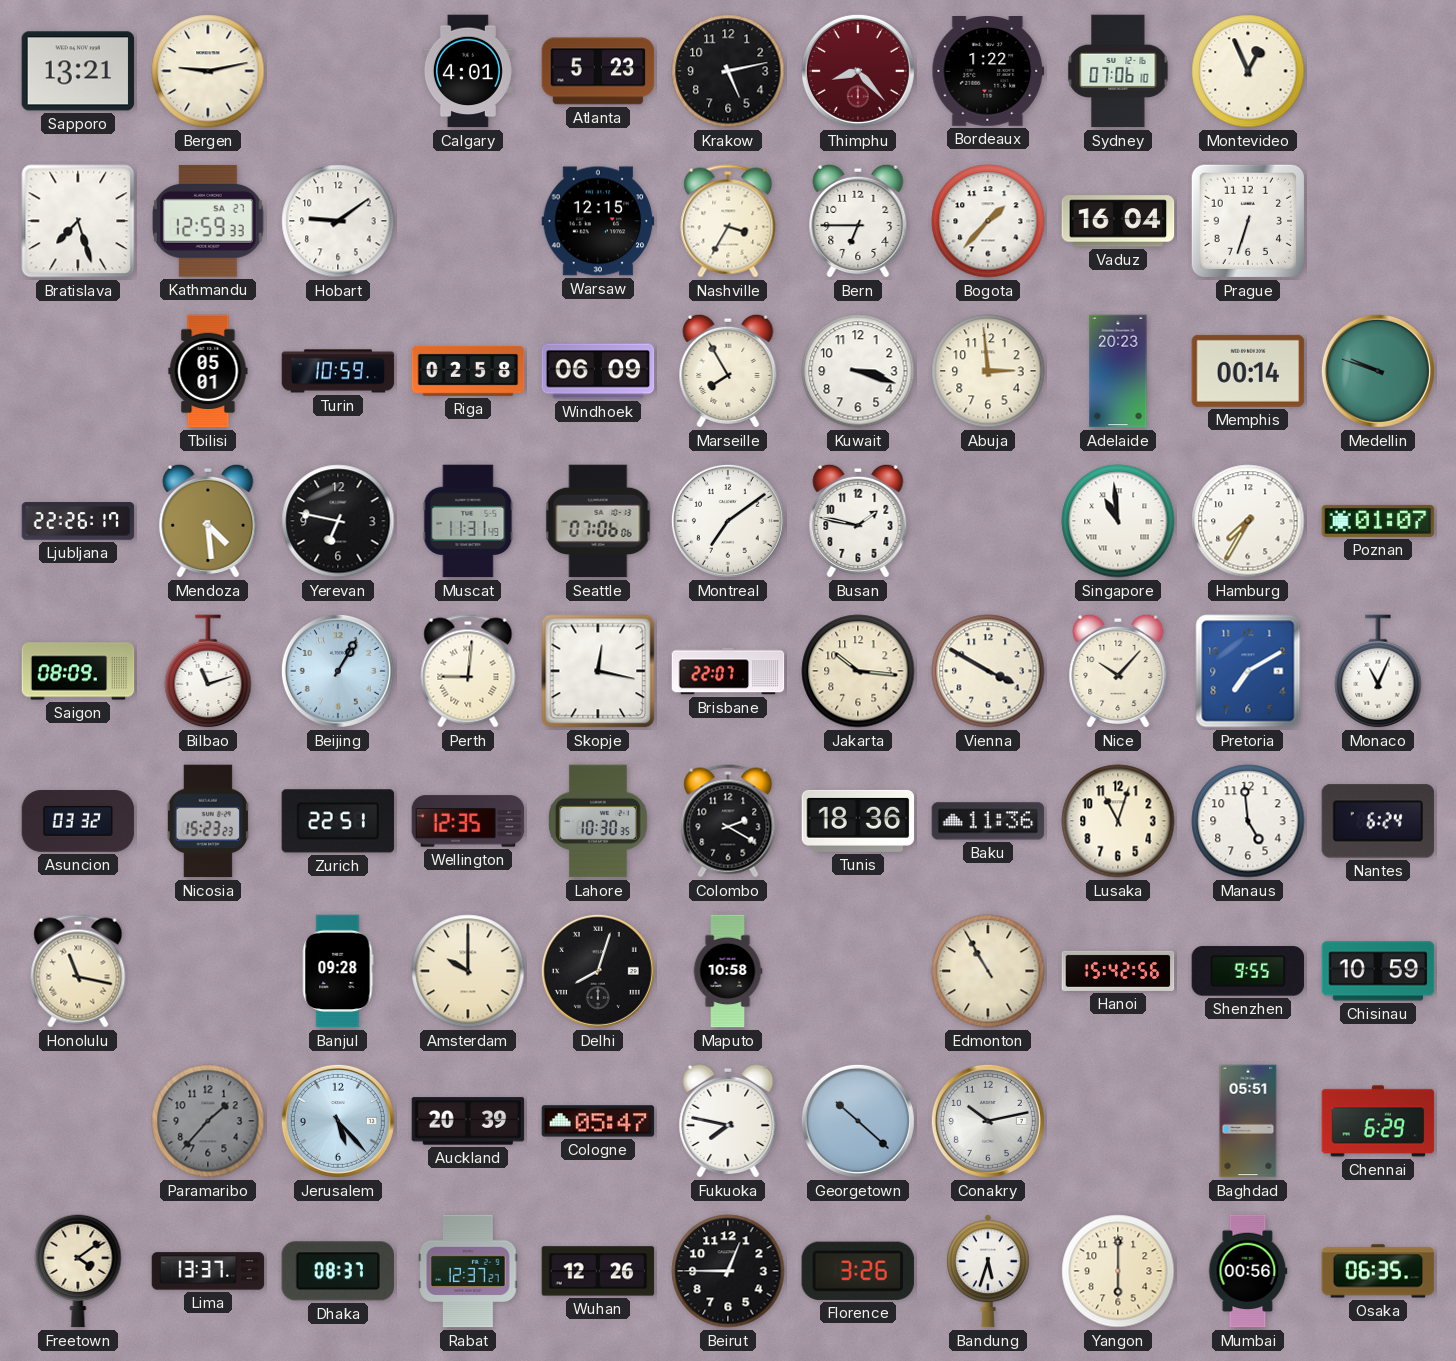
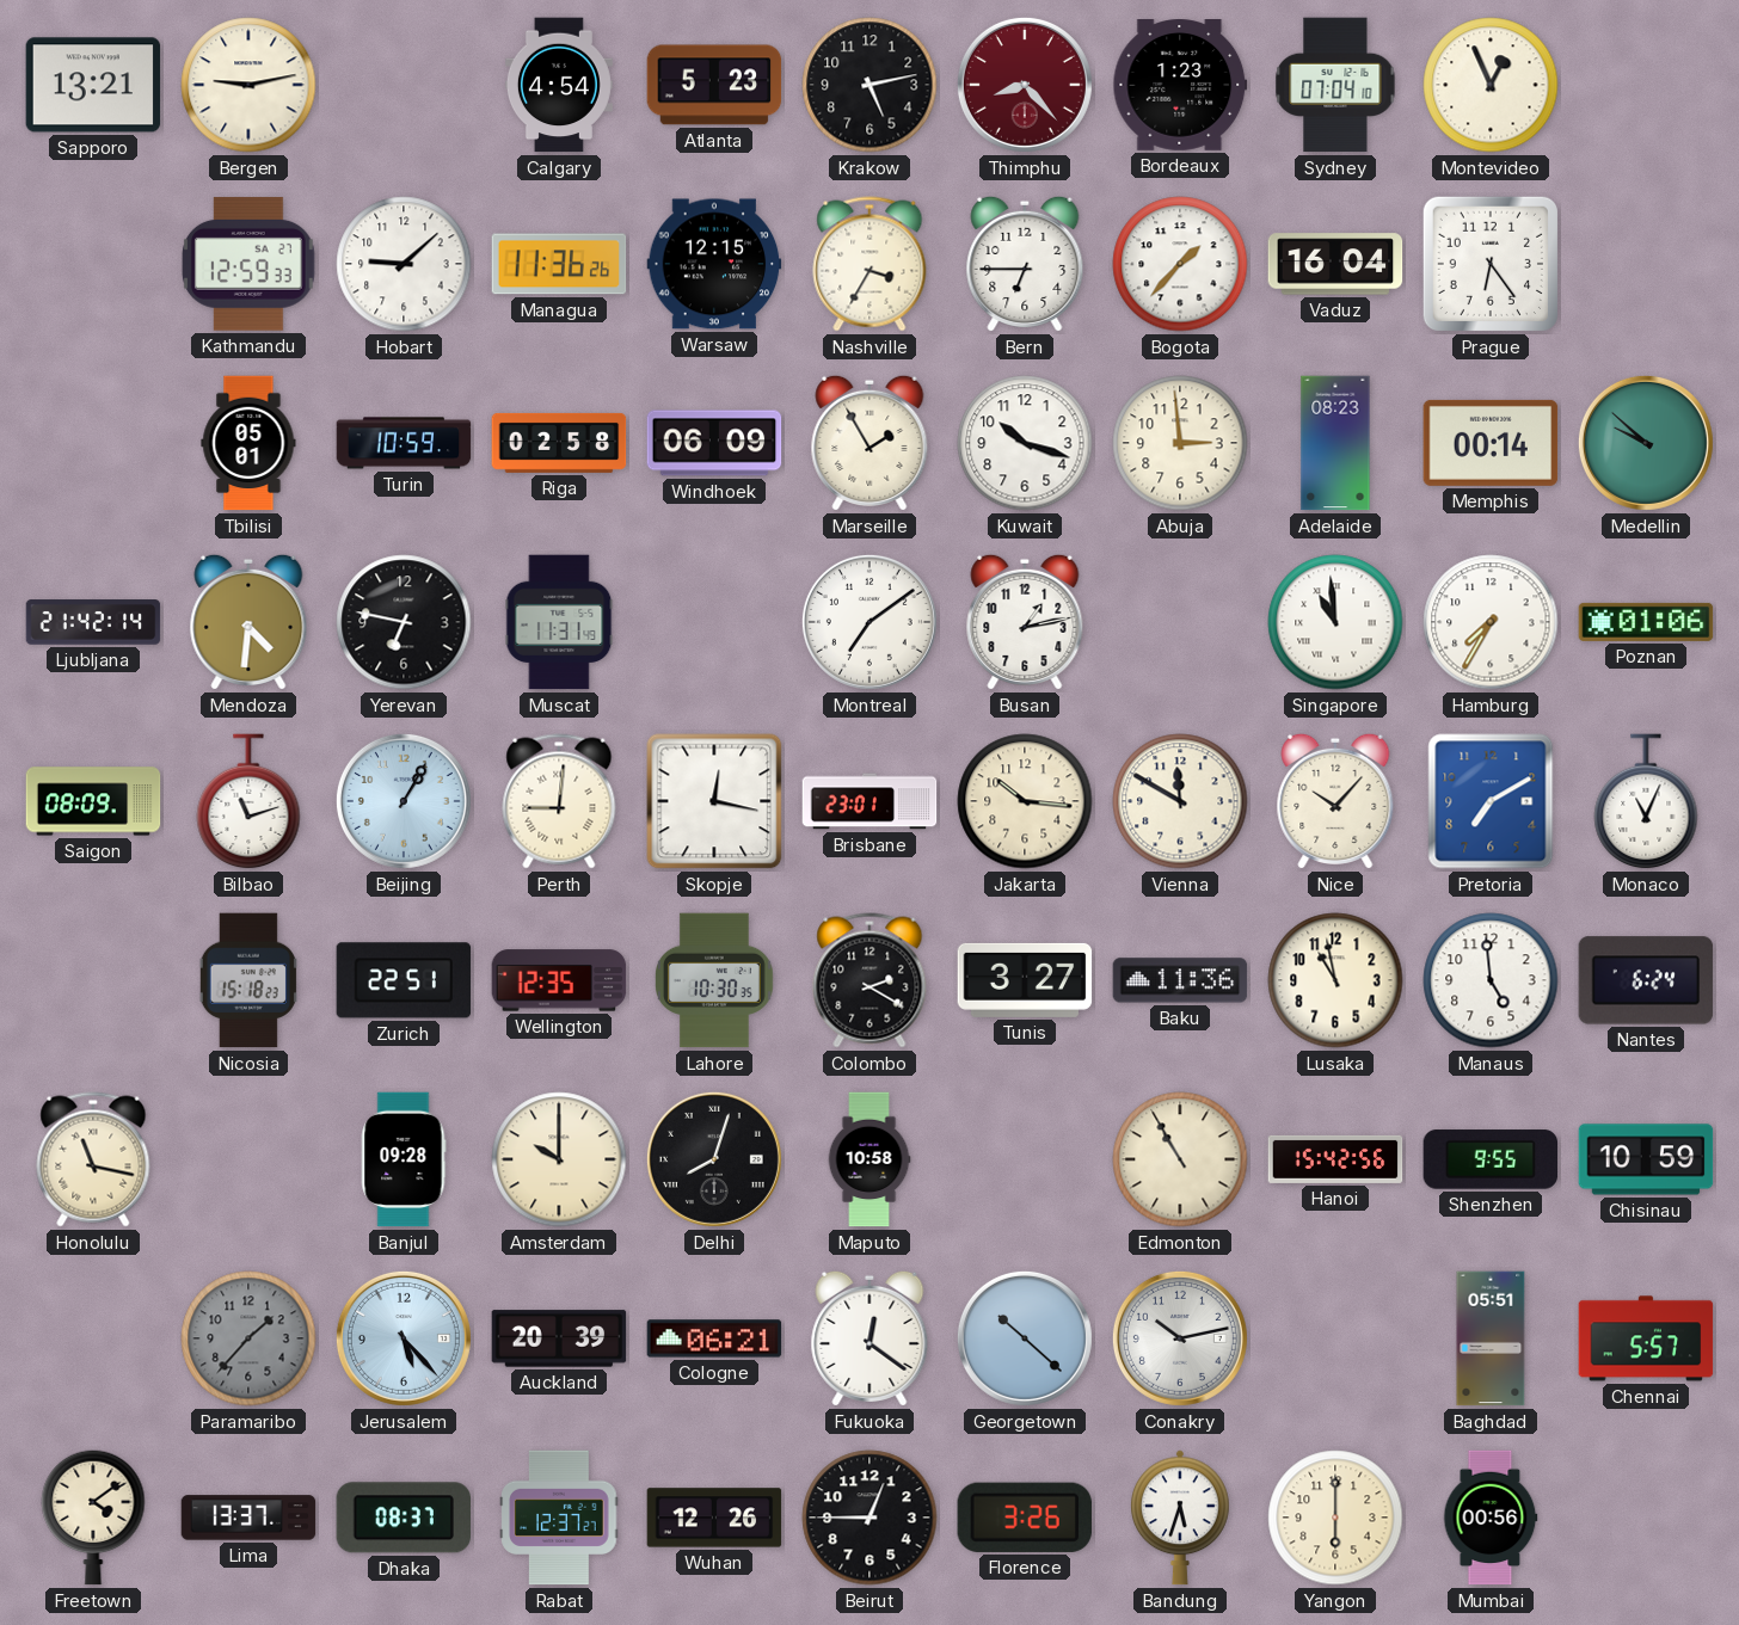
Calgary: 4:01 -> 4:54
Bordeaux: 1:22 -> 1:23
Sydney: 07:06 -> 07:04
Bratislava: 7:27 -> none
Hobart: 9:09 -> 9:08
Managua: none -> 11:36
Prague: 6:33 -> 6:24
Marseille: 7:55 -> 1:55
Kuwait: 3:18 -> 10:18
Adelaide: 20:23 -> 08:23
Medellin: 9:48 -> 9:52
Ljubljana: 22:26 -> 21:42
Mendoza: 4:29 -> 4:31
Seattle: 07:06 -> none
Busan: 1:47 -> 1:13
Poznan: 01:07 -> 01:06
Brisbane: 22:07 -> 23:01
Vienna: 3:50 -> 11:50
Asuncion: 03:32 -> none
Nicosia: 15:23 -> 15:18
Tunis: 18:36 -> 3:27
Lusaka: 11:03 -> 10:58
Cologne: 05:47 -> 06:21
Fukuoka: 7:47 -> 12:21
Chennai: 6:29 -> 5:57
Osaka: 06:35 -> none
